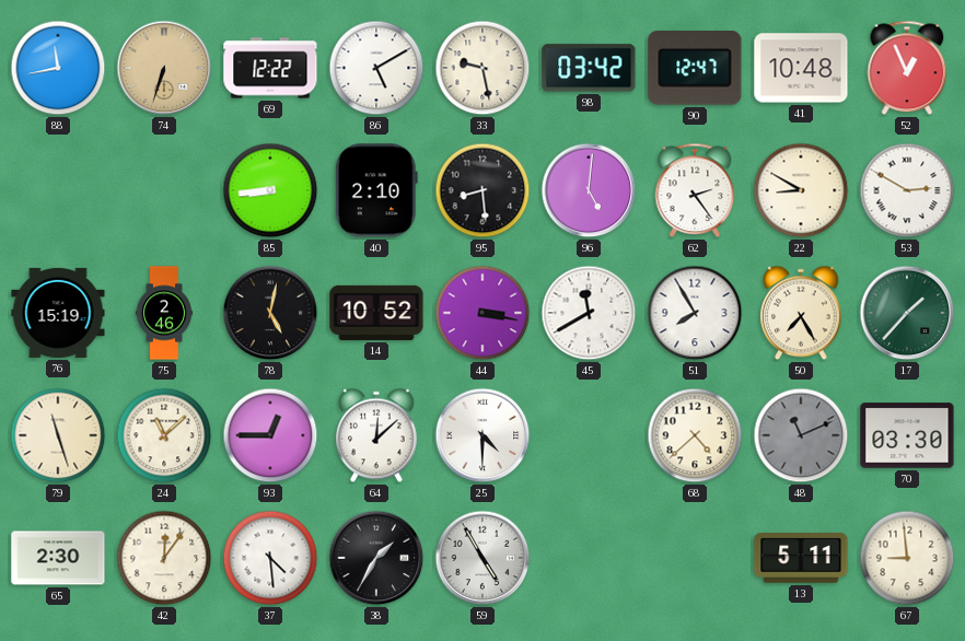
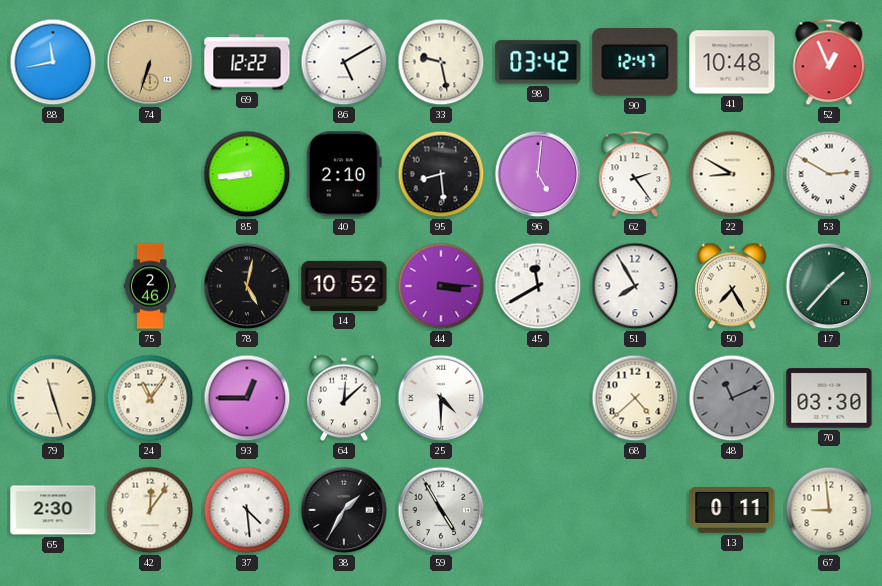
76: 15:19 -> none
44: 3:17 -> 3:15
24: 11:08 -> 11:06
13: 5:11 -> 0:11
